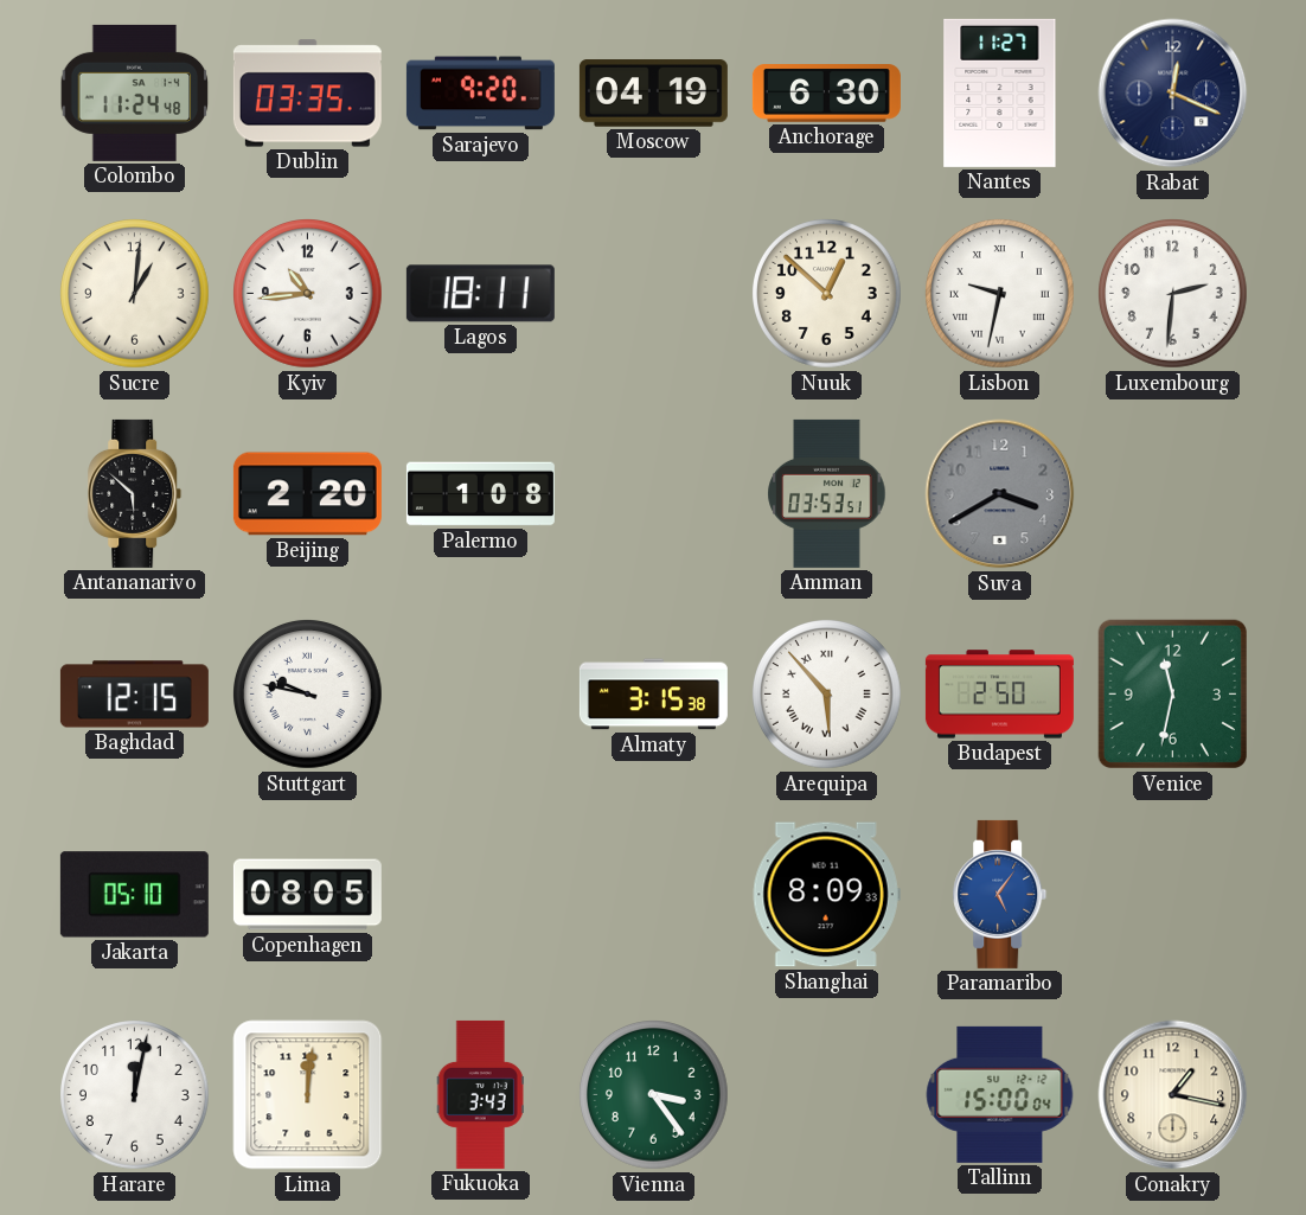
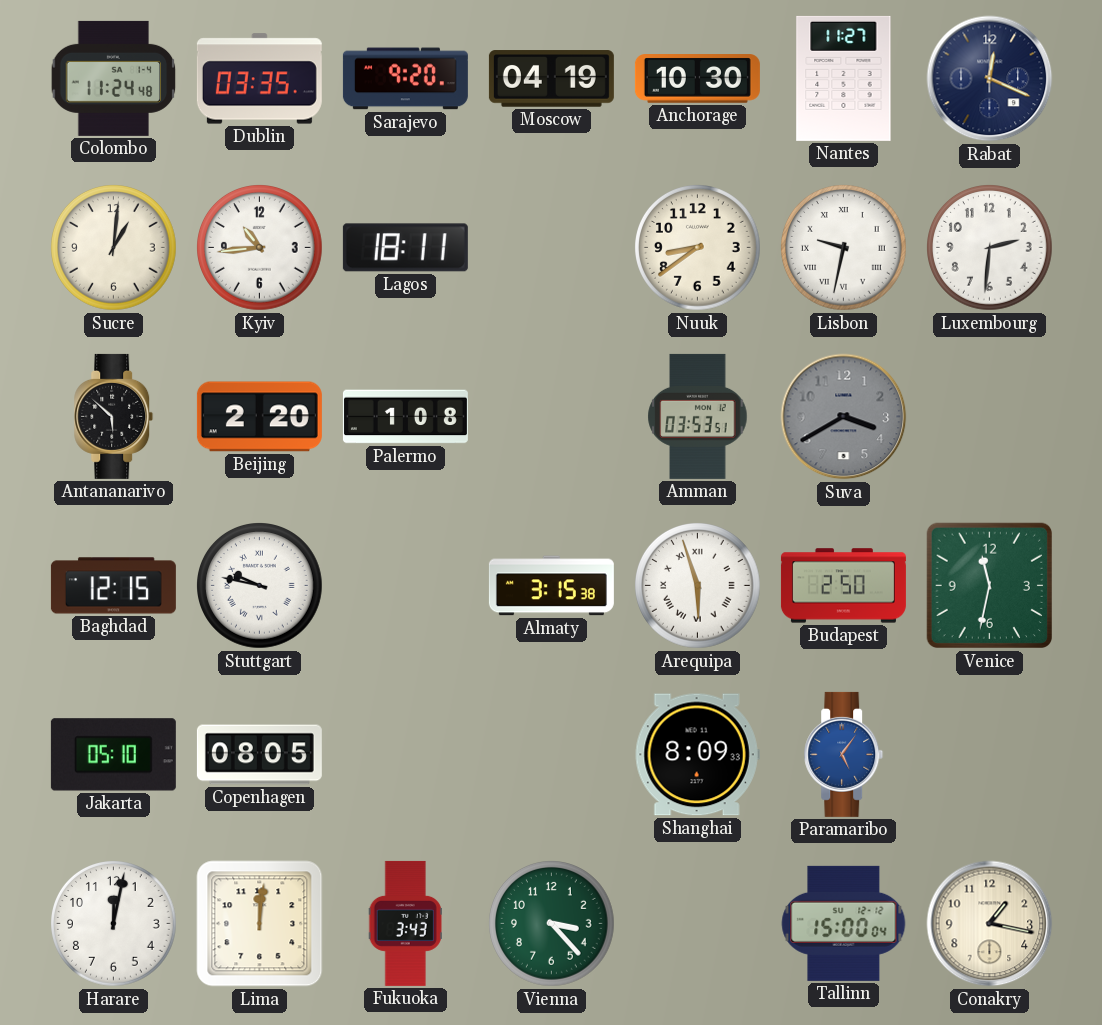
Anchorage: 6:30 -> 10:30
Nuuk: 12:52 -> 8:39
Arequipa: 5:53 -> 5:57
Vienna: 3:24 -> 3:23
